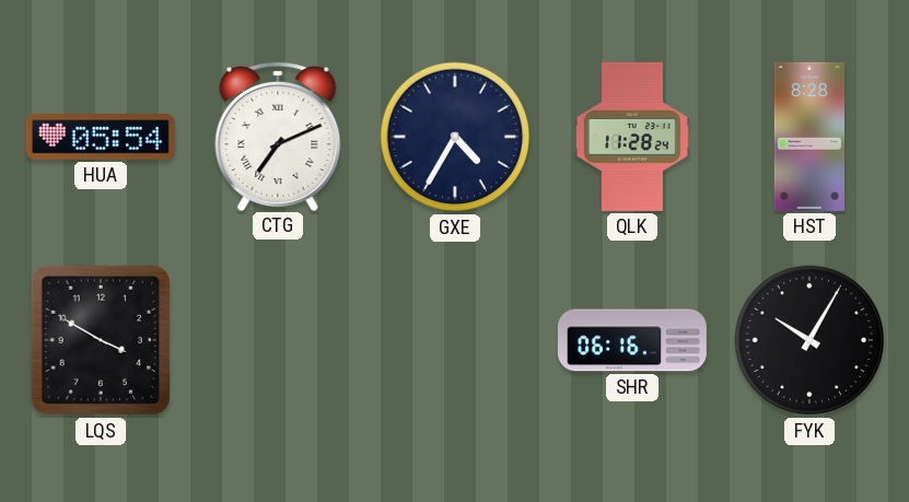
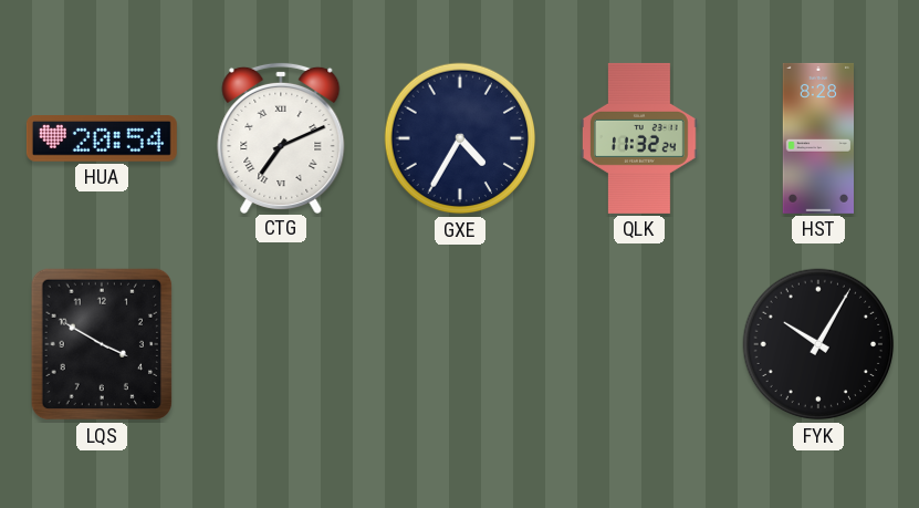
HUA: 05:54 -> 20:54
QLK: 11:28 -> 11:32
SHR: 06:16 -> none
